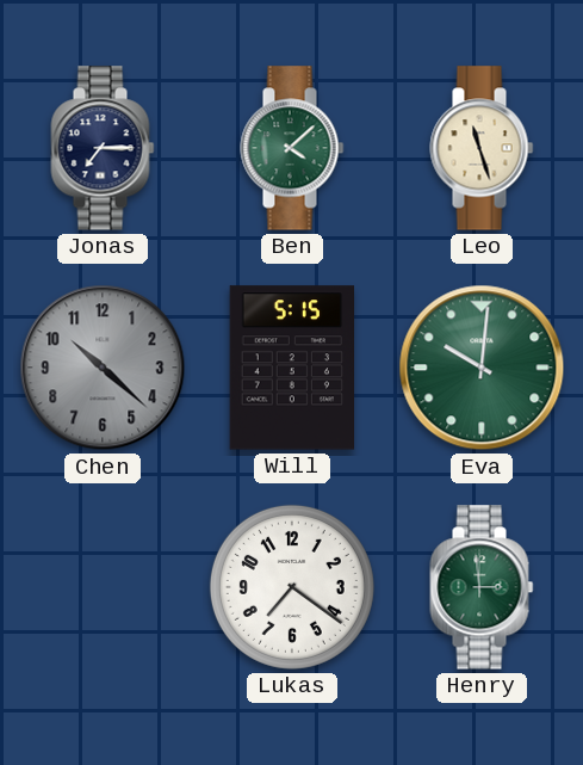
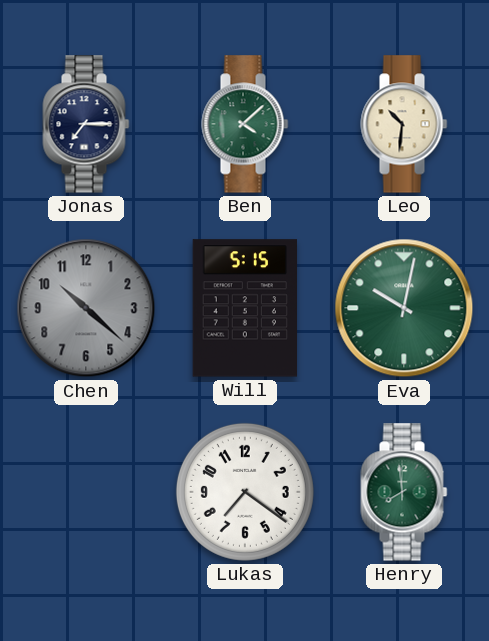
Leo: 11:27 -> 10:31
Eva: 10:01 -> 10:02
Henry: 2:59 -> 7:59
